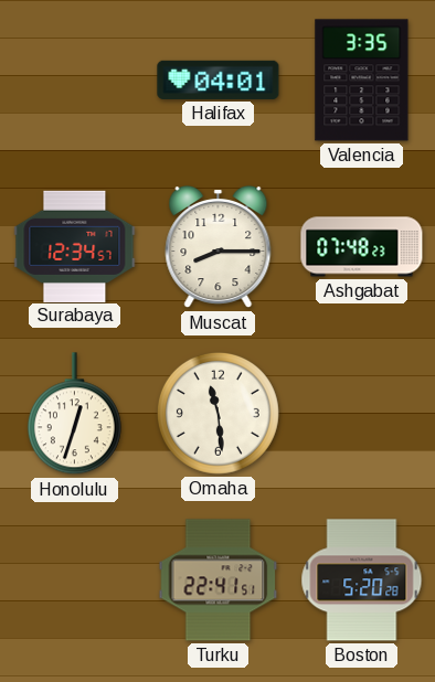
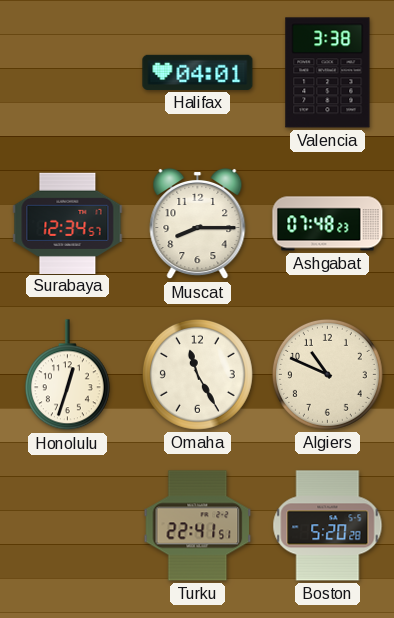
Valencia: 3:35 -> 3:38
Omaha: 11:29 -> 11:25
Algiers: none -> 10:49
